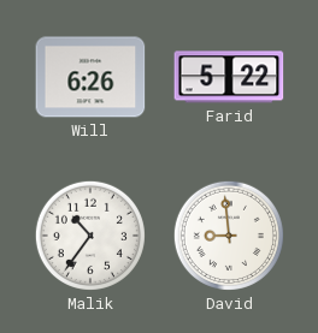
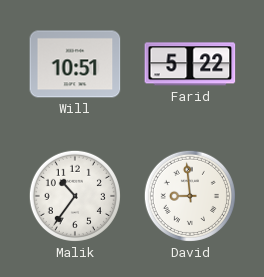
Will: 6:26 -> 10:51
